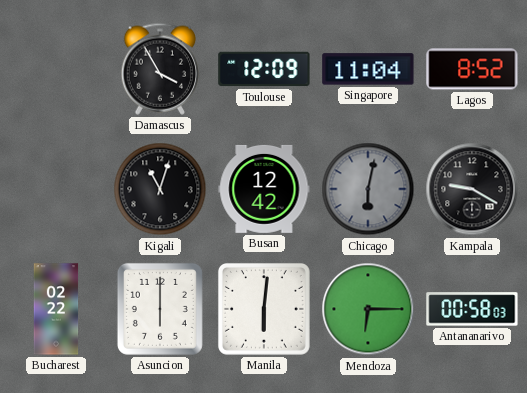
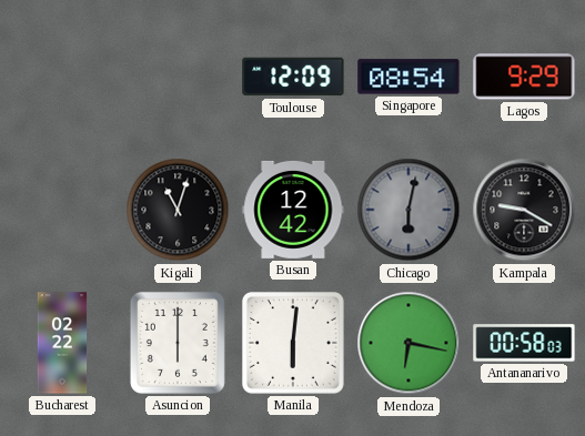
Damascus: 3:55 -> none
Singapore: 11:04 -> 08:54
Lagos: 8:52 -> 9:29
Mendoza: 6:15 -> 6:17
